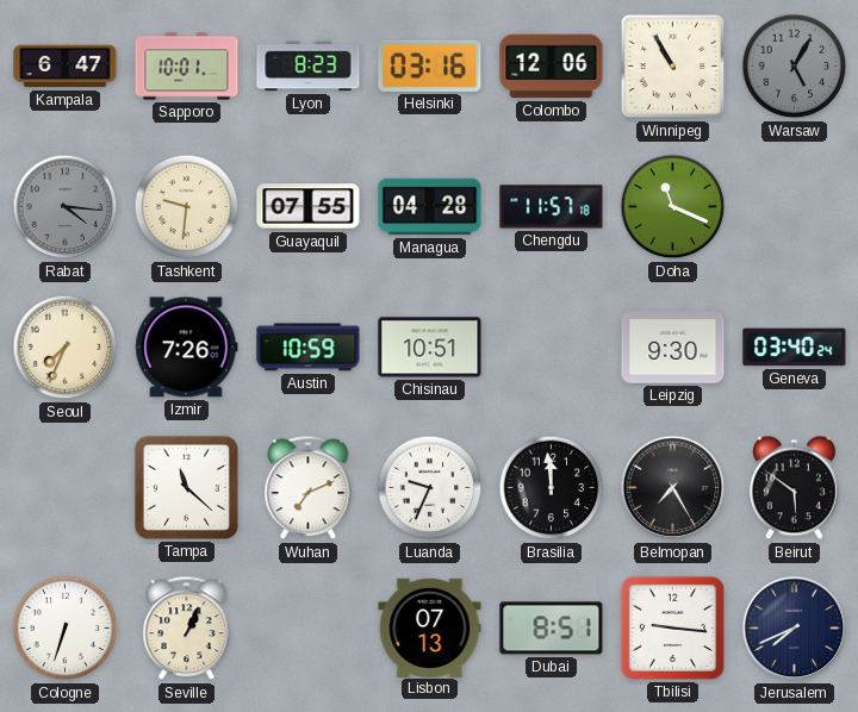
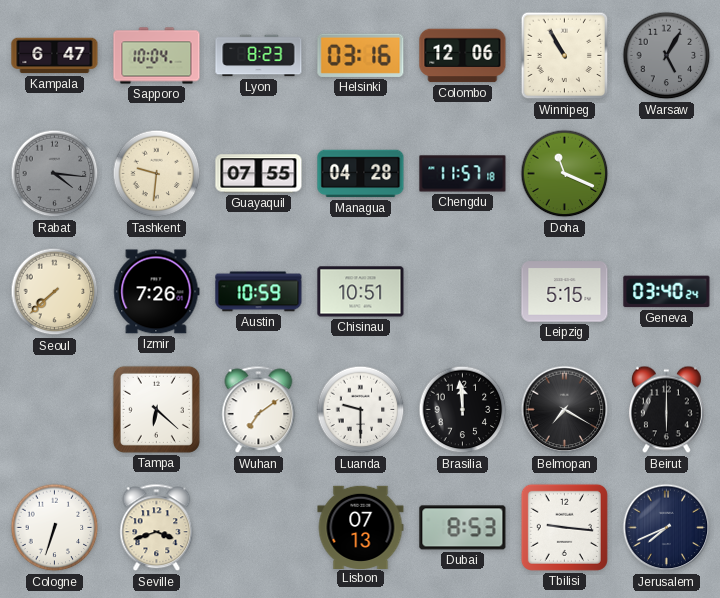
Sapporo: 10:01 -> 10:04
Seoul: 7:34 -> 7:38
Leipzig: 9:30 -> 5:15
Tampa: 11:22 -> 6:22
Wuhan: 7:11 -> 7:09
Luanda: 9:34 -> 9:30
Belmopan: 7:25 -> 7:20
Beirut: 5:51 -> 6:00
Seville: 1:04 -> 3:42
Dubai: 8:51 -> 8:53
